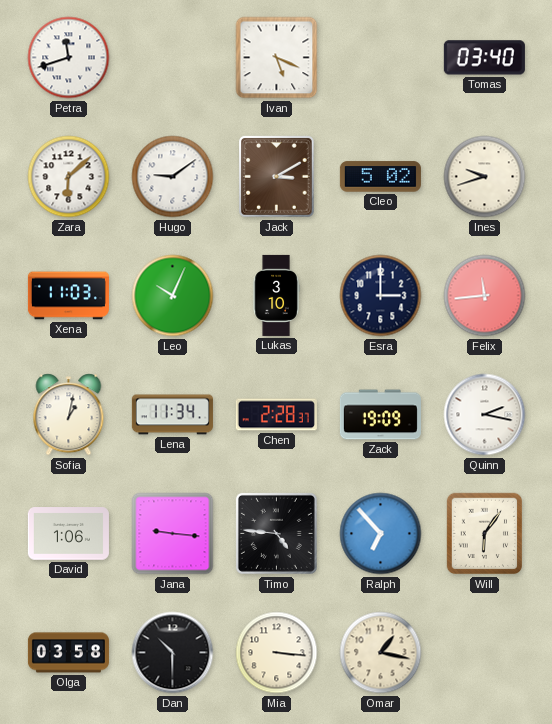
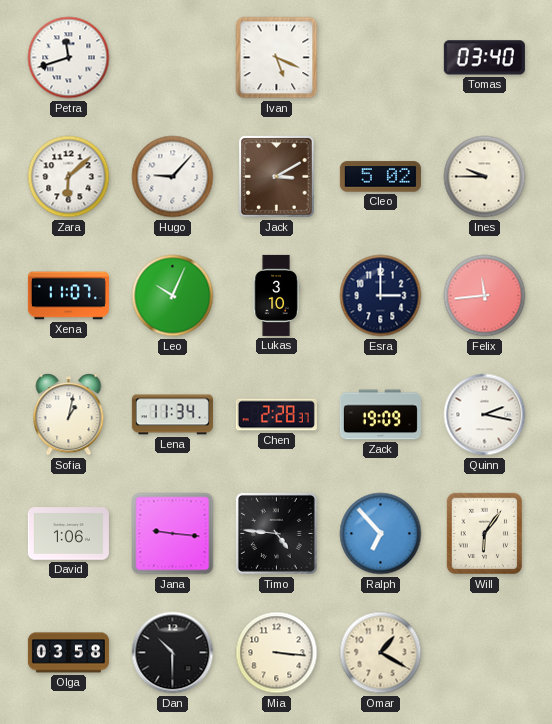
Hugo: 9:09 -> 9:07
Ines: 9:42 -> 9:45
Xena: 11:03 -> 11:07
Omar: 1:17 -> 1:20
